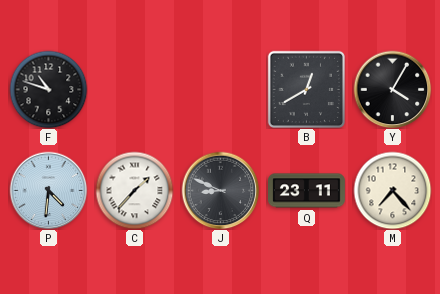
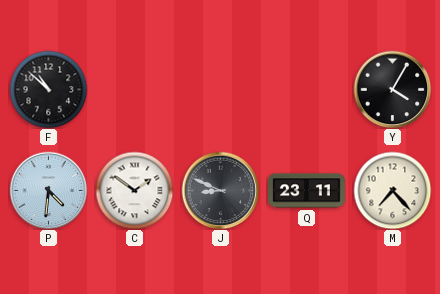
F: 10:48 -> 10:52
B: 12:40 -> none
C: 1:37 -> 1:51
